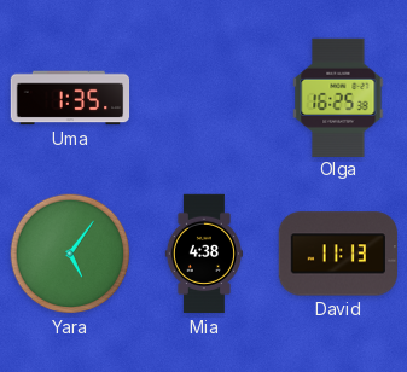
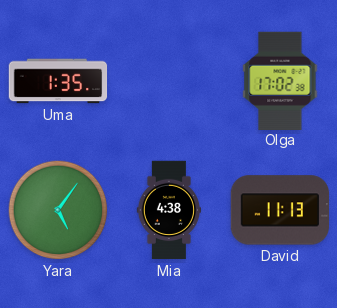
Olga: 16:25 -> 17:02
